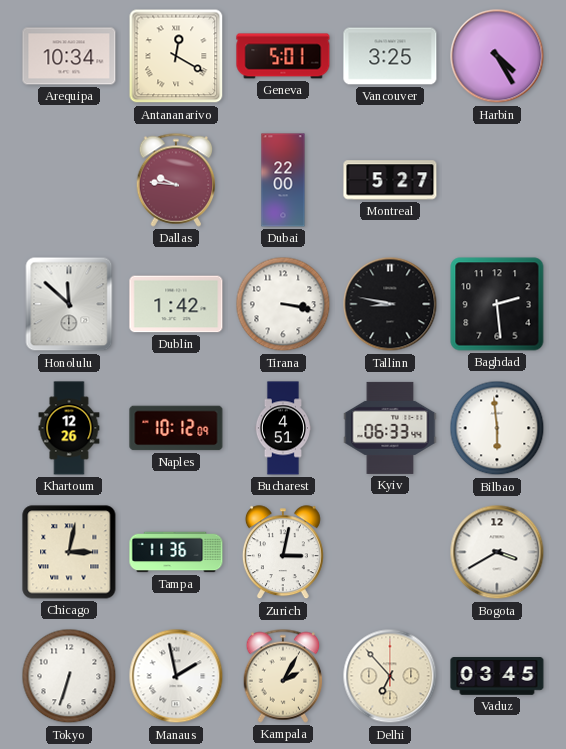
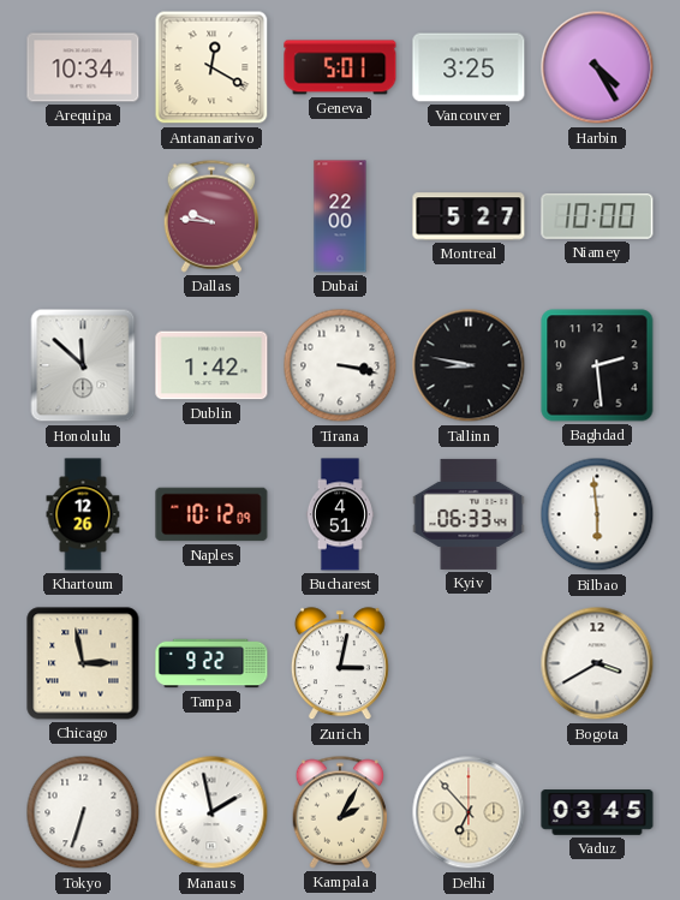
Niamey: none -> 10:00
Chicago: 3:02 -> 2:58
Tampa: 11:36 -> 9:22
